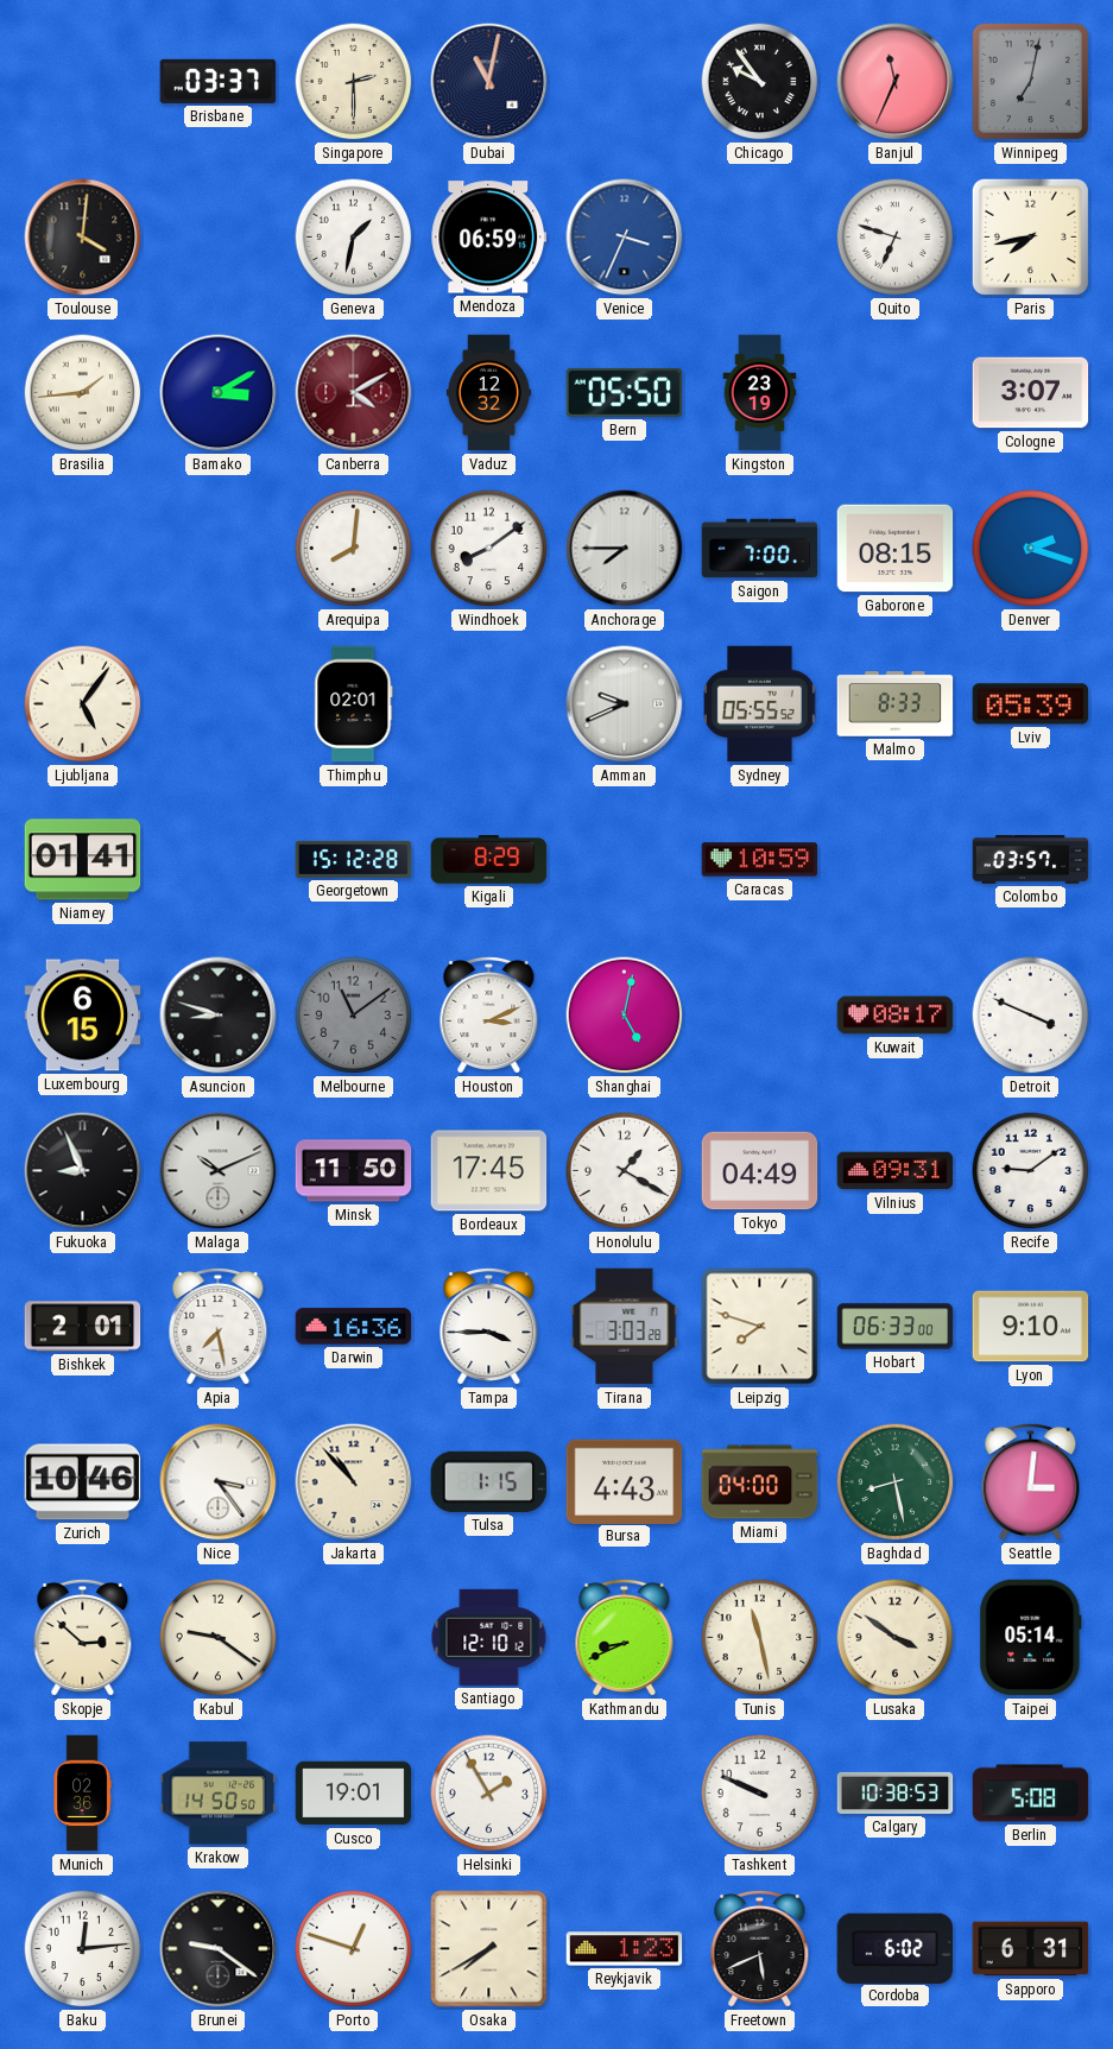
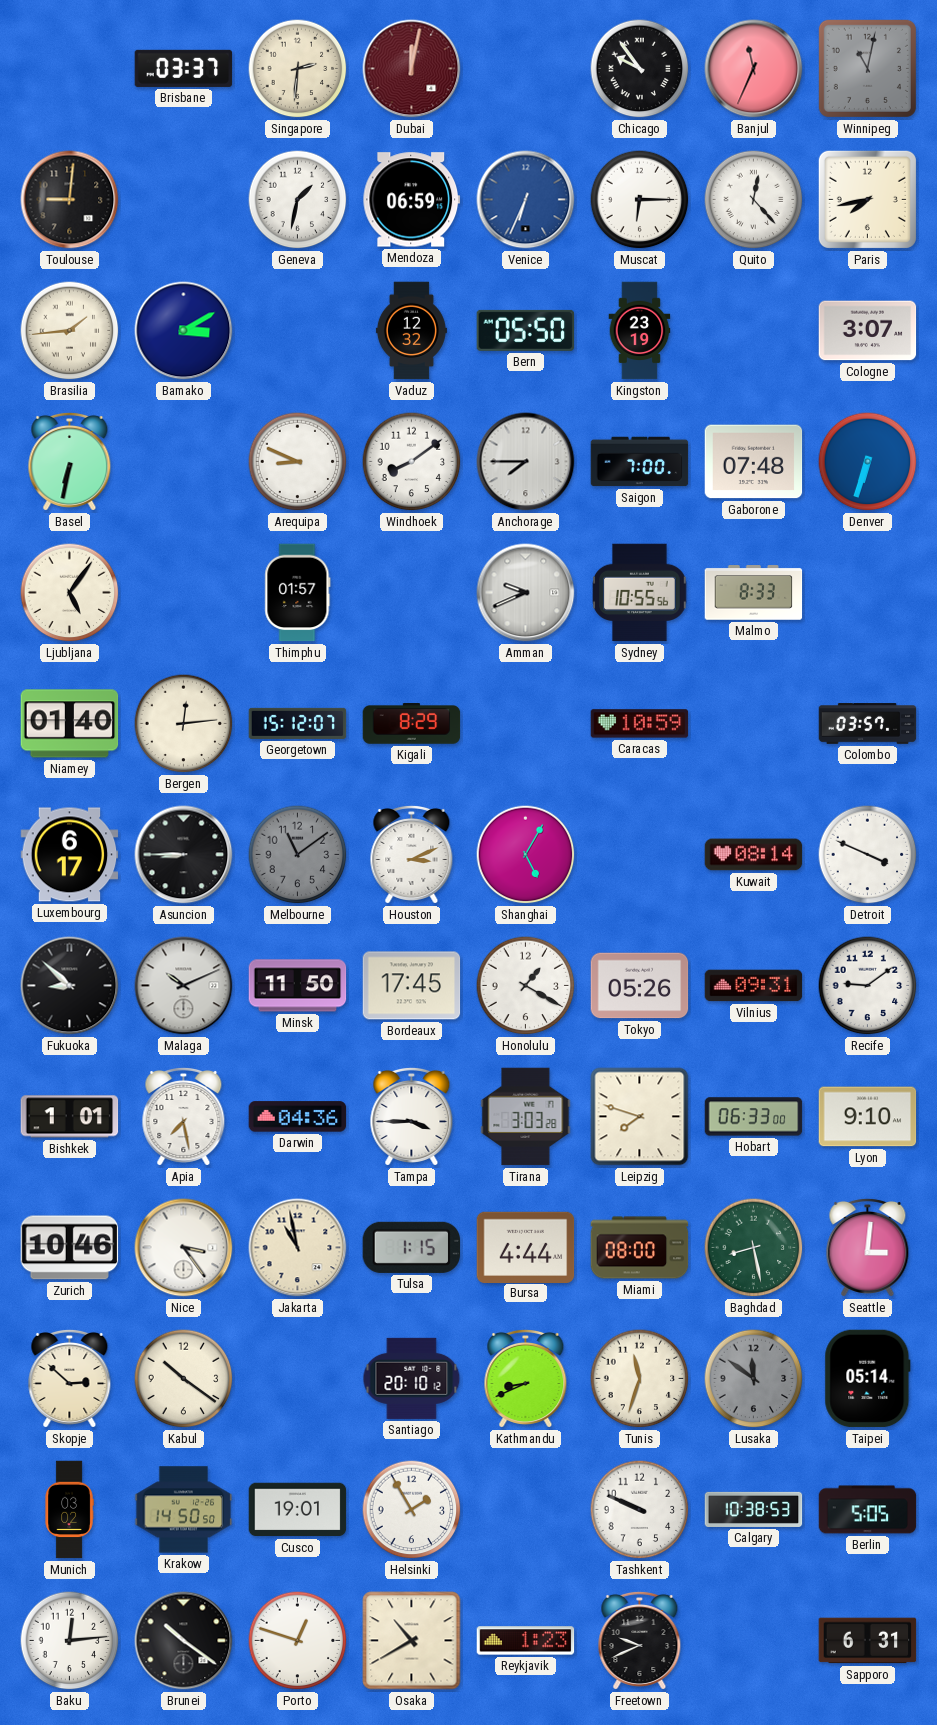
Singapore: 2:30 -> 2:31
Dubai: 11:02 -> 12:02
Dubai dial: navy -> burgundy
Winnipeg: 7:02 -> 11:02
Toulouse: 4:01 -> 9:01
Venice: 3:34 -> 6:34
Muscat: none -> 6:15
Quito: 6:48 -> 12:23
Canberra: 4:10 -> none
Basel: none -> 6:32
Arequipa: 8:01 -> 8:49
Gaborone: 08:15 -> 07:48
Denver: 2:18 -> 6:33
Thimphu: 02:01 -> 01:57
Sydney: 05:55 -> 10:55
Lviv: 05:39 -> none
Niamey: 01:41 -> 01:40
Bergen: none -> 12:14
Georgetown: 15:12:28 -> 15:12:07
Luxembourg: 6:15 -> 6:17
Asuncion: 8:48 -> 8:45
Shanghai: 5:02 -> 5:05
Kuwait: 08:17 -> 08:14
Fukuoka: 8:56 -> 8:52
Tokyo: 04:49 -> 05:26
Bishkek: 2:01 -> 1:01
Darwin: 16:36 -> 04:36
Jakarta: 10:53 -> 10:58
Bursa: 4:43 -> 4:44
Miami: 04:00 -> 08:00
Kabul: 9:21 -> 10:21
Santiago: 12:10 -> 20:10
Tunis: 11:28 -> 11:33
Lusaka: 3:51 -> 11:51
Lusaka dial: cream -> grey
Munich: 02:36 -> 03:02
Berlin: 5:08 -> 5:05
Brunei: 9:21 -> 10:21
Osaka: 7:40 -> 10:40
Freetown: 5:41 -> 9:41
Cordoba: 6:02 -> none
